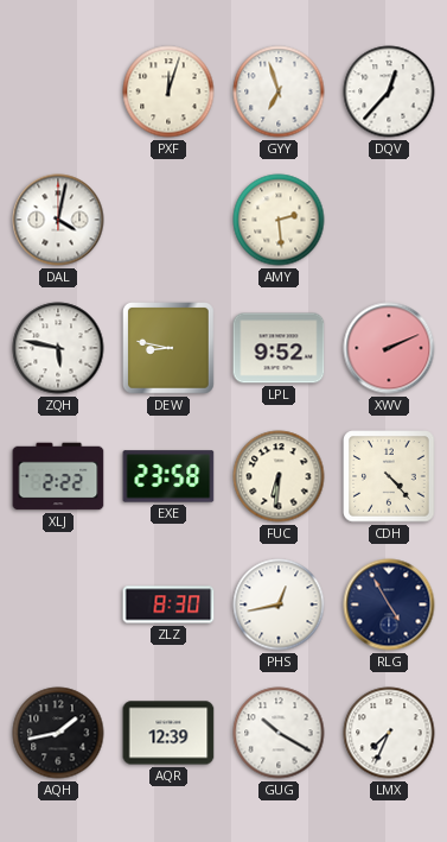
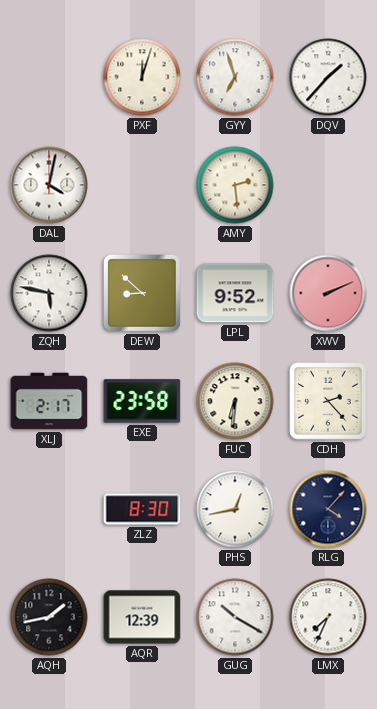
DQV: 12:37 -> 1:37
DEW: 8:47 -> 8:52
XLJ: 2:22 -> 2:17
CDH: 4:23 -> 2:23
RLG: 4:55 -> 4:07
